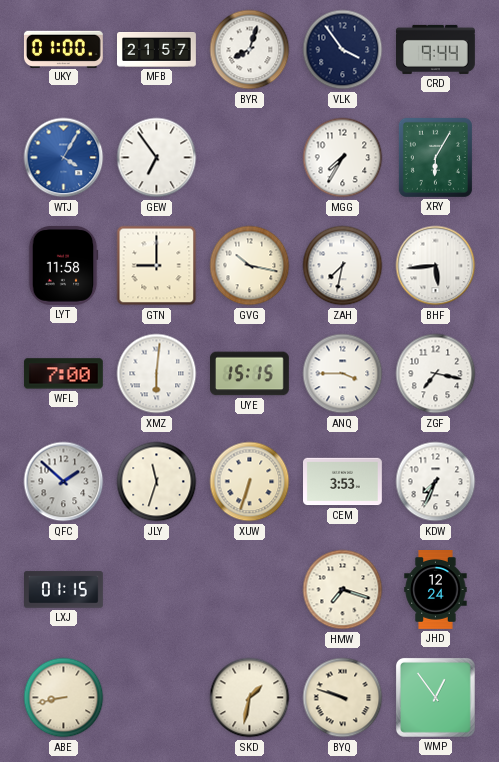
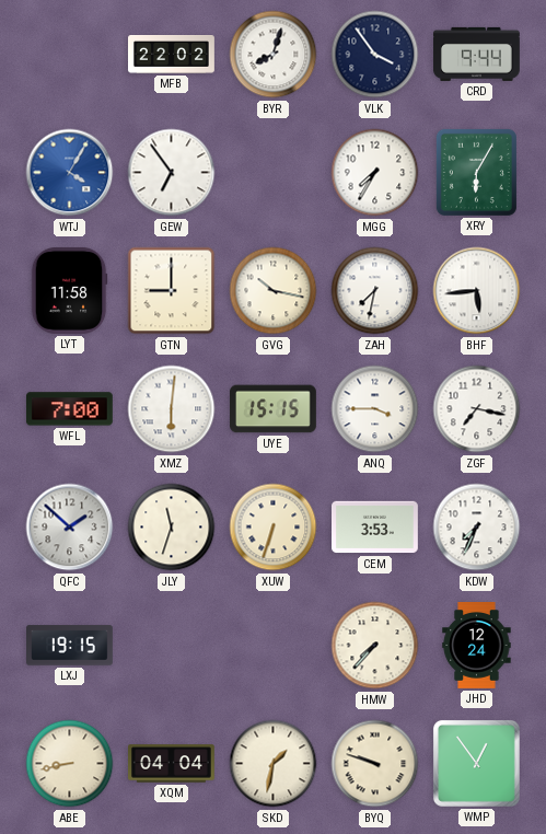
UKY: 01:00 -> none
MFB: 21:57 -> 22:02
LXJ: 01:15 -> 19:15
HMW: 7:18 -> 7:37
XQM: none -> 04:04
